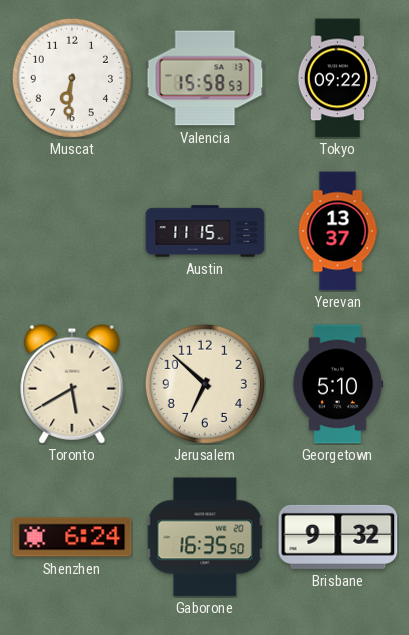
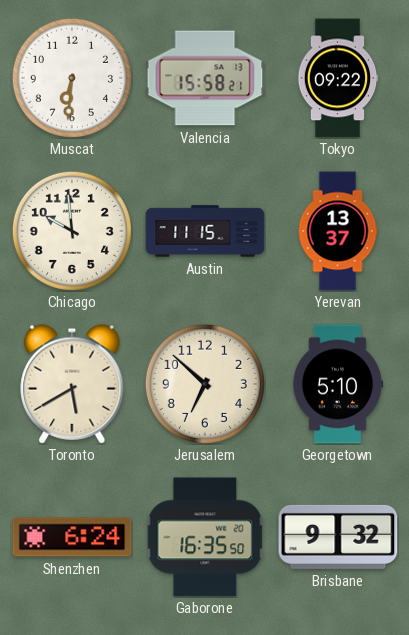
Valencia: 15:58:53 -> 15:58:21
Chicago: none -> 9:59
